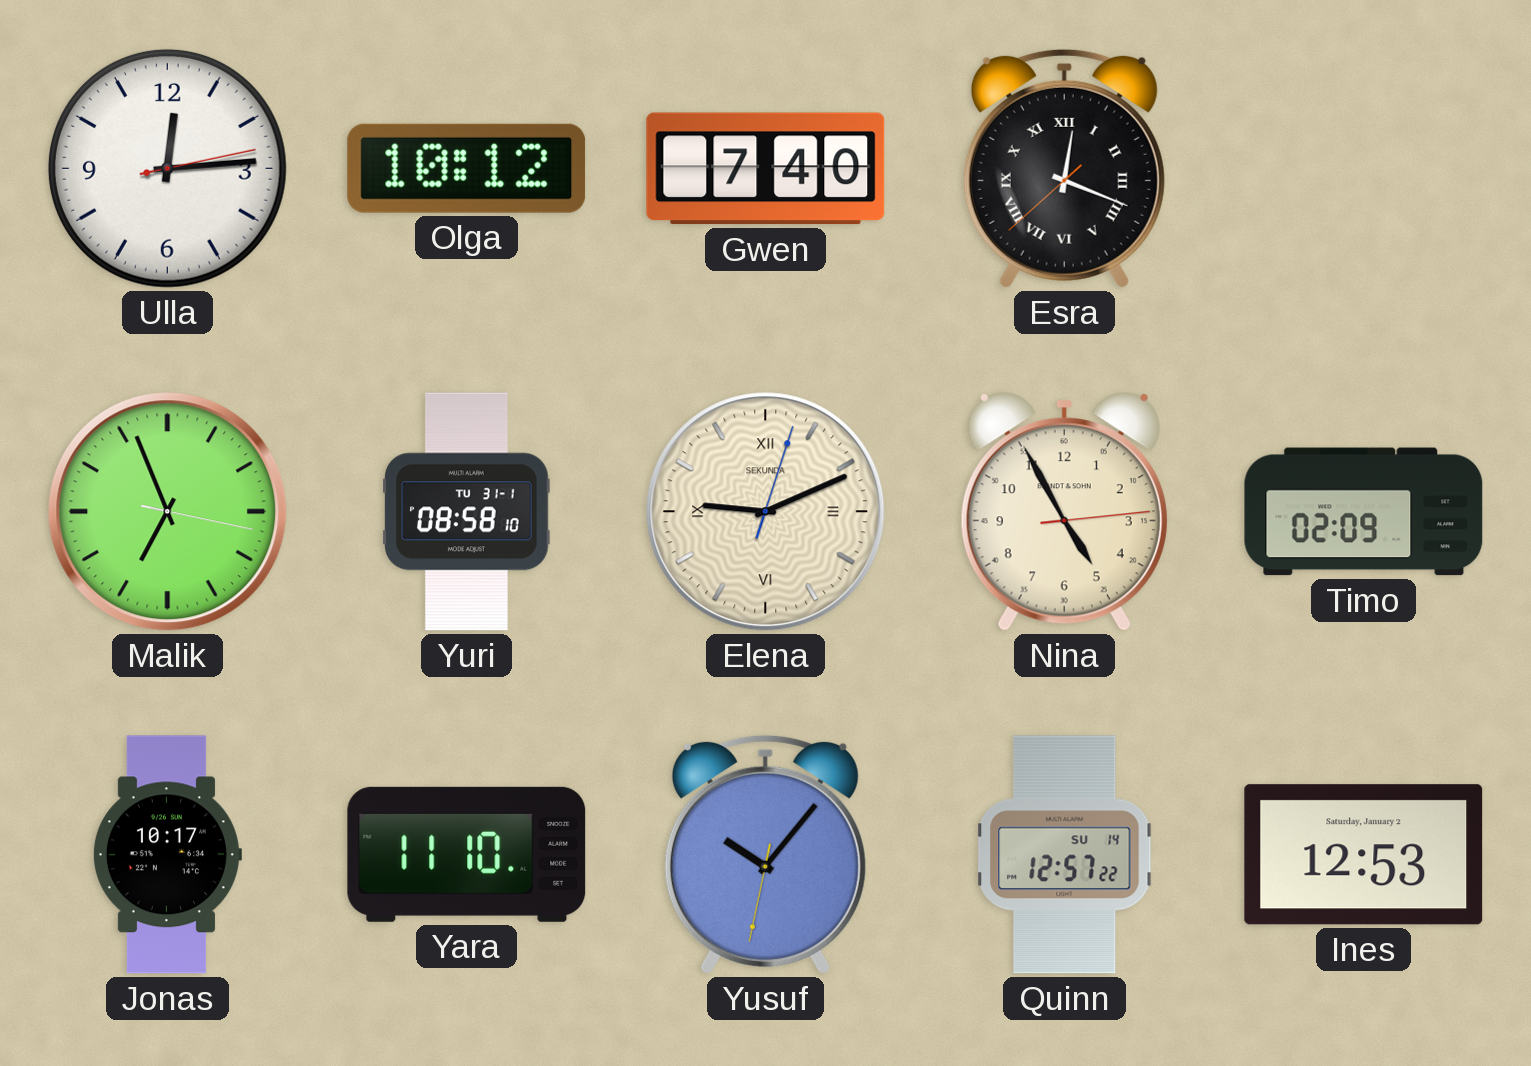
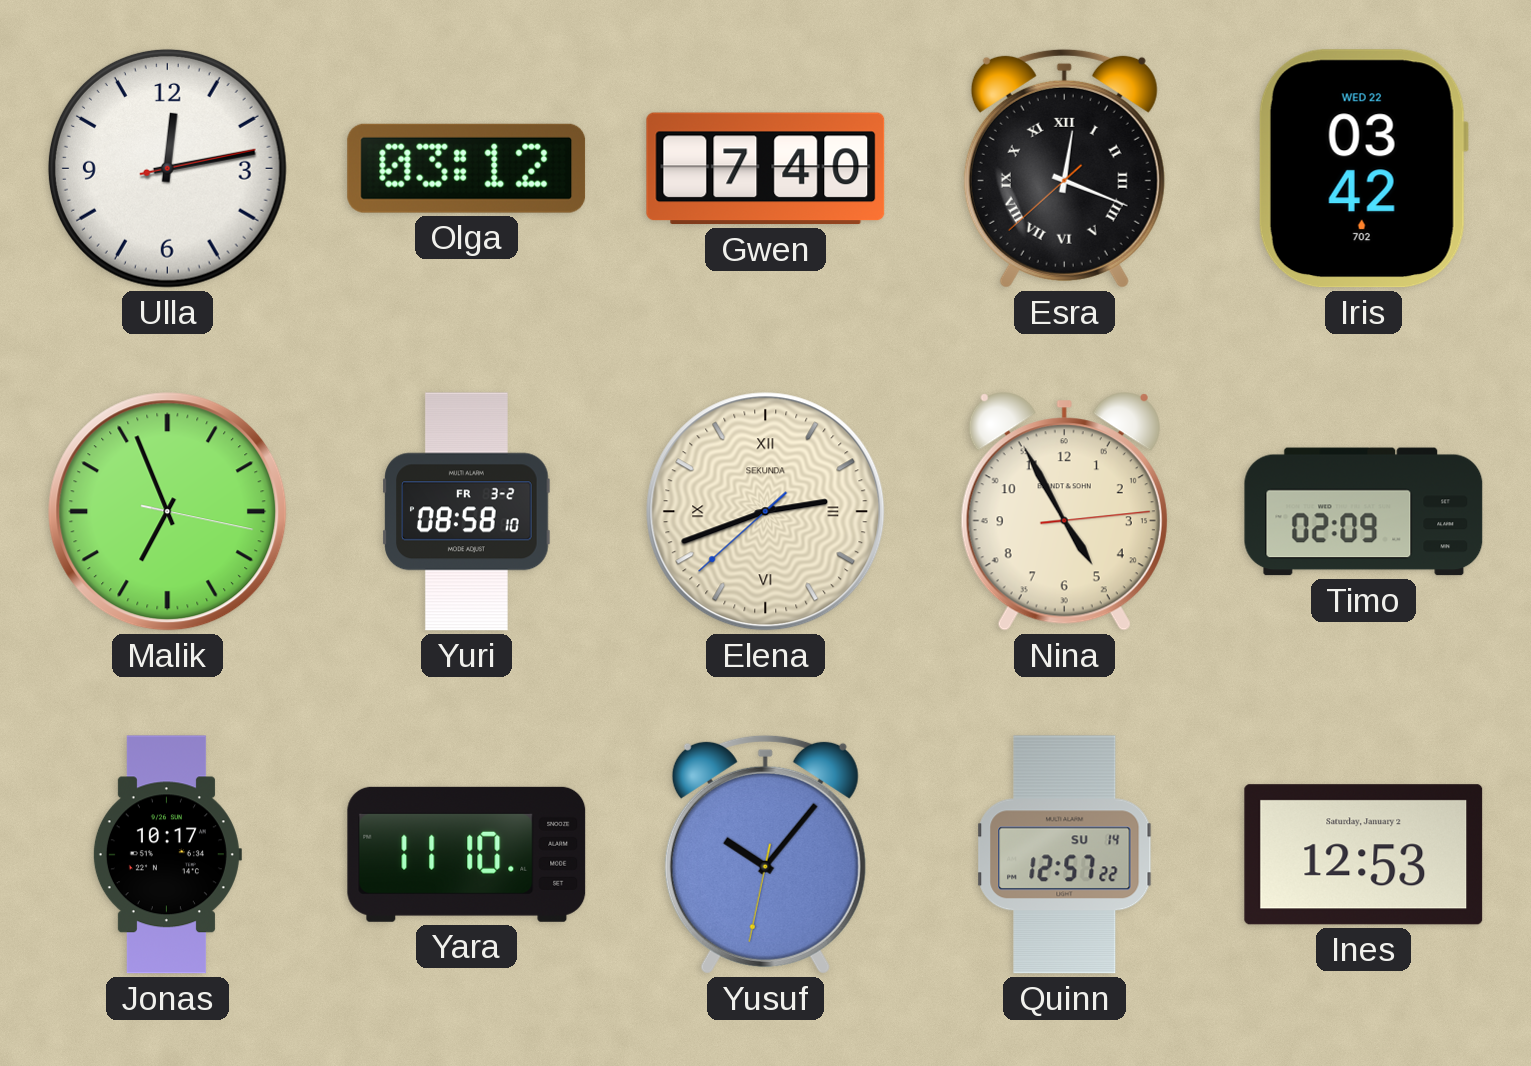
Ulla: 12:14 -> 12:13
Olga: 10:12 -> 03:12
Iris: none -> 03:42
Yuri date: TU 31-1 -> FR 3-2
Elena: 9:11 -> 2:41
